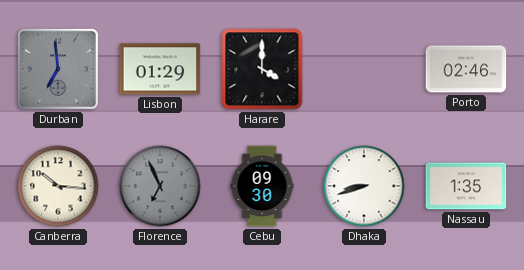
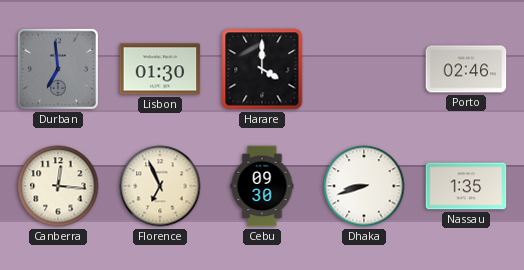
Lisbon: 01:29 -> 01:30
Canberra: 10:16 -> 12:16
Florence dial: grey -> cream
